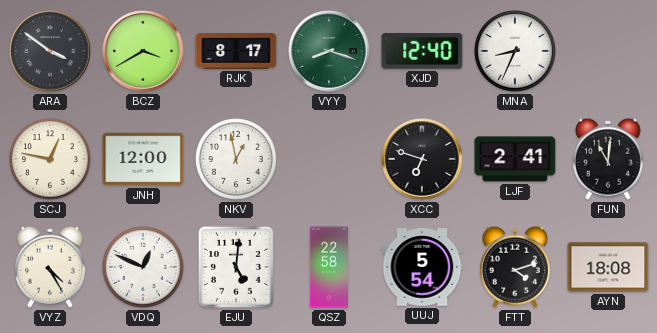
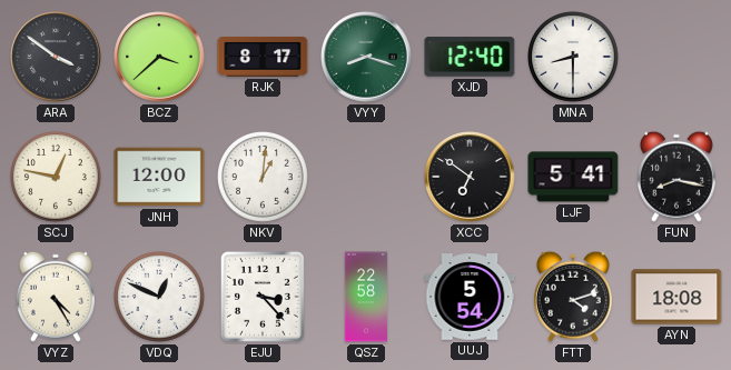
BCZ: 3:40 -> 3:38
MNA: 8:34 -> 8:30
NKV: 12:58 -> 1:01
XCC: 6:48 -> 6:51
LJF: 2:41 -> 5:41
FUN: 11:01 -> 8:17
EJU: 5:01 -> 3:23
